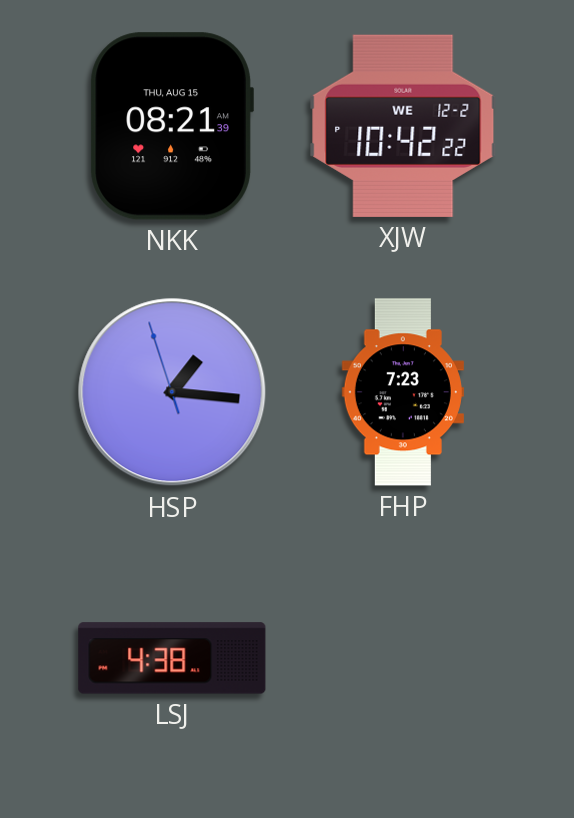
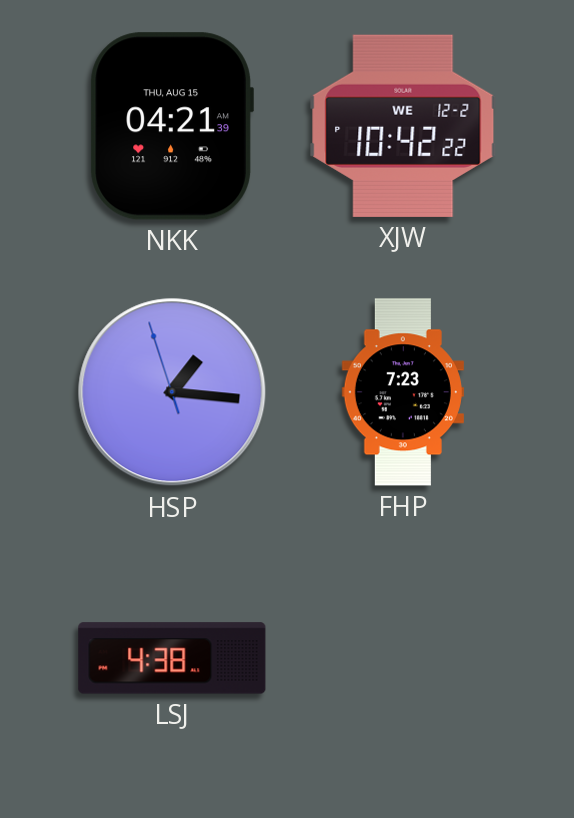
NKK: 08:21 -> 04:21
